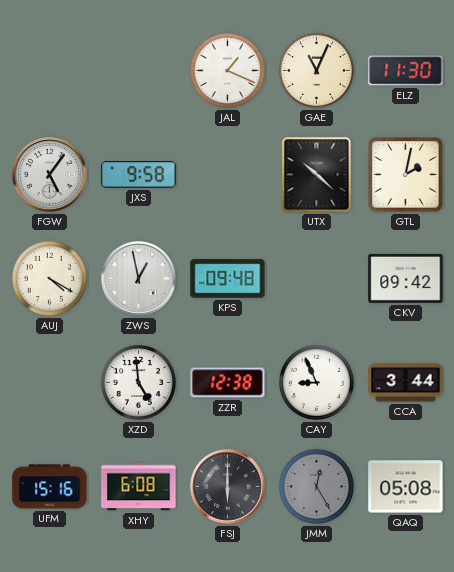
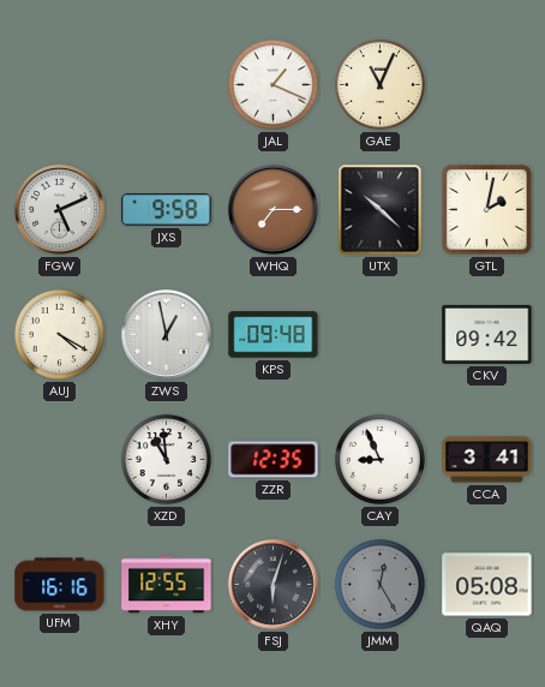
ELZ: 11:30 -> none
FGW: 5:06 -> 5:11
WHQ: none -> 7:15
XZD: 4:59 -> 10:59
ZZR: 12:38 -> 12:35
CCA: 3:44 -> 3:41
UFM: 15:16 -> 16:16
XHY: 6:08 -> 12:55
FSJ: 6:00 -> 6:03
